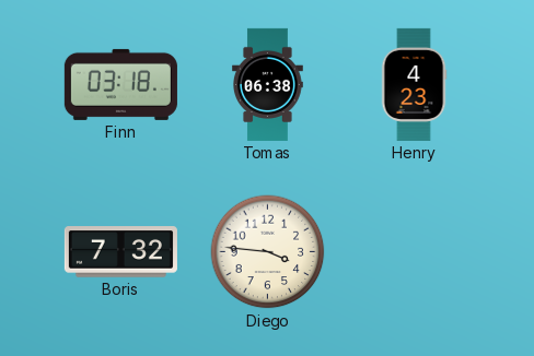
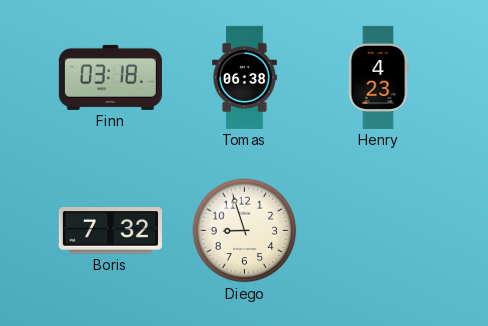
Diego: 3:46 -> 8:57
